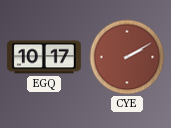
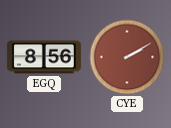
EGQ: 10:17 -> 8:56
